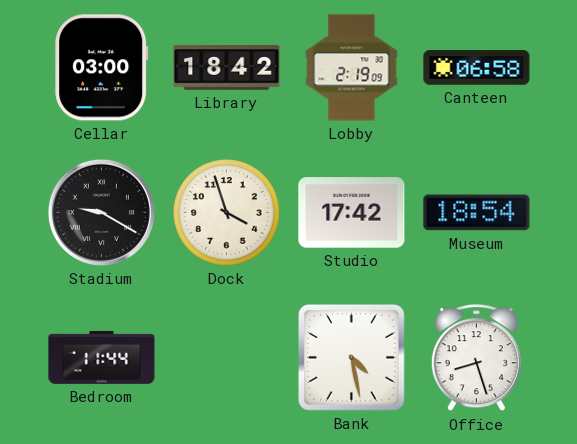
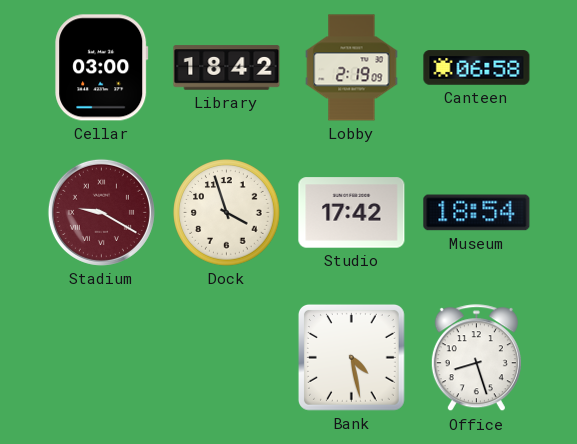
Stadium dial: black -> burgundy
Bedroom: 11:44 -> none
